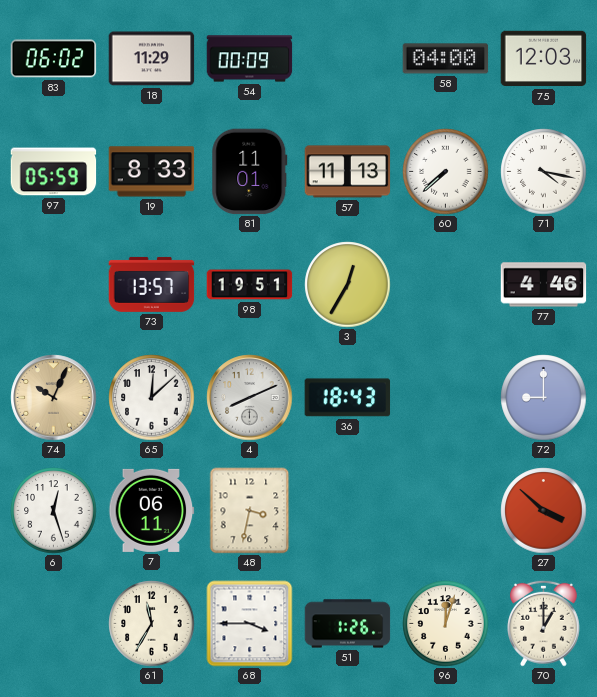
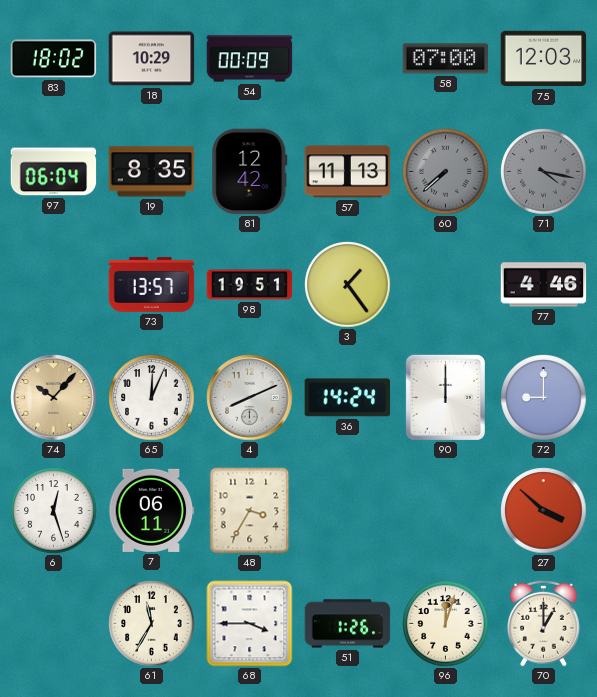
83: 06:02 -> 18:02
18: 11:29 -> 10:29
58: 04:00 -> 07:00
97: 05:59 -> 06:04
19: 8:33 -> 8:35
81: 11:01 -> 12:42
60 dial: white -> grey
71 dial: white -> grey
3: 12:35 -> 1:24
74: 10:04 -> 10:07
65: 12:08 -> 12:04
36: 18:43 -> 14:24
90: none -> 12:00
48: 3:32 -> 3:35
